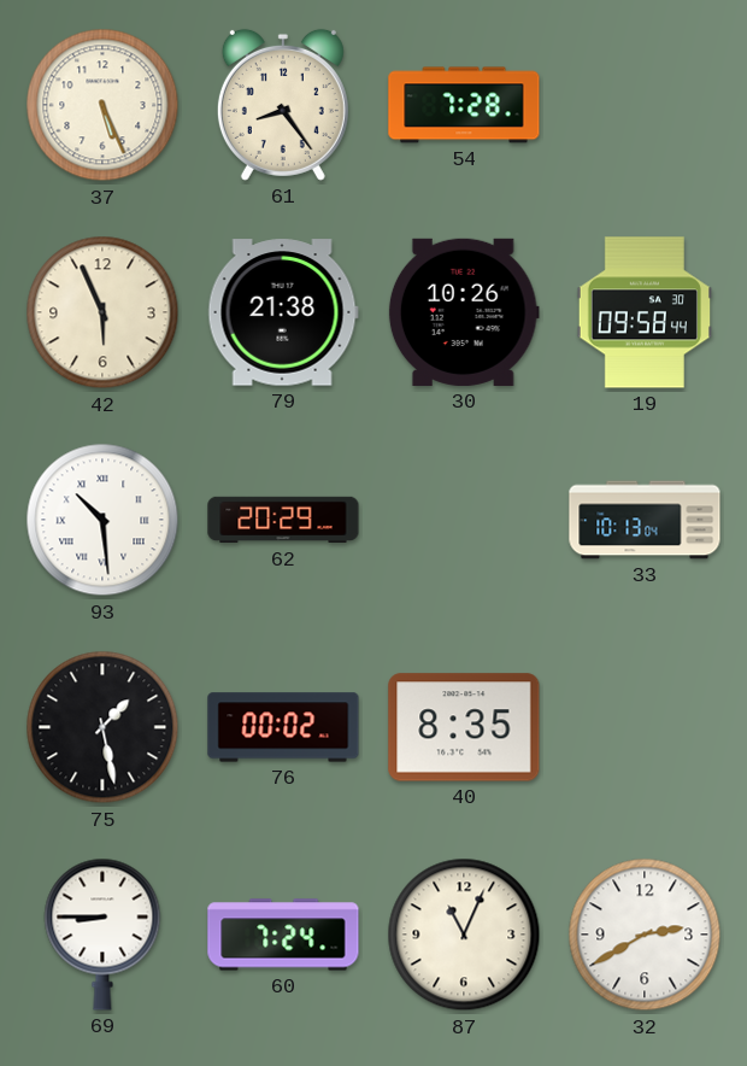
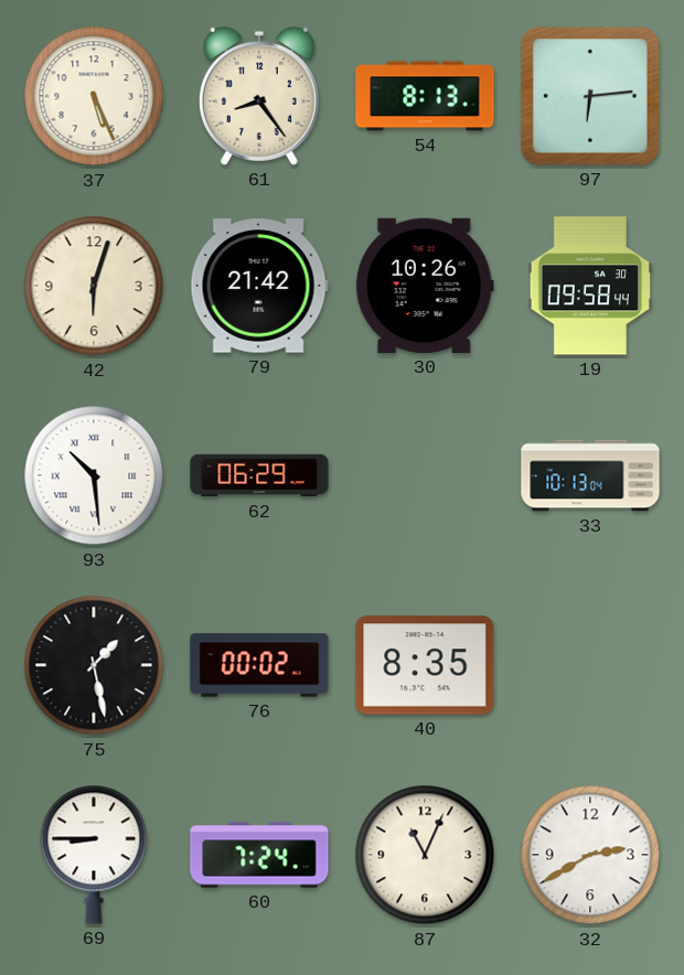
54: 7:28 -> 8:13
97: none -> 6:14
42: 5:56 -> 6:03
79: 21:38 -> 21:42
62: 20:29 -> 06:29
